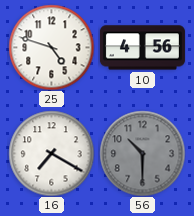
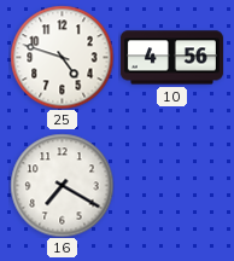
56: 10:30 -> none
